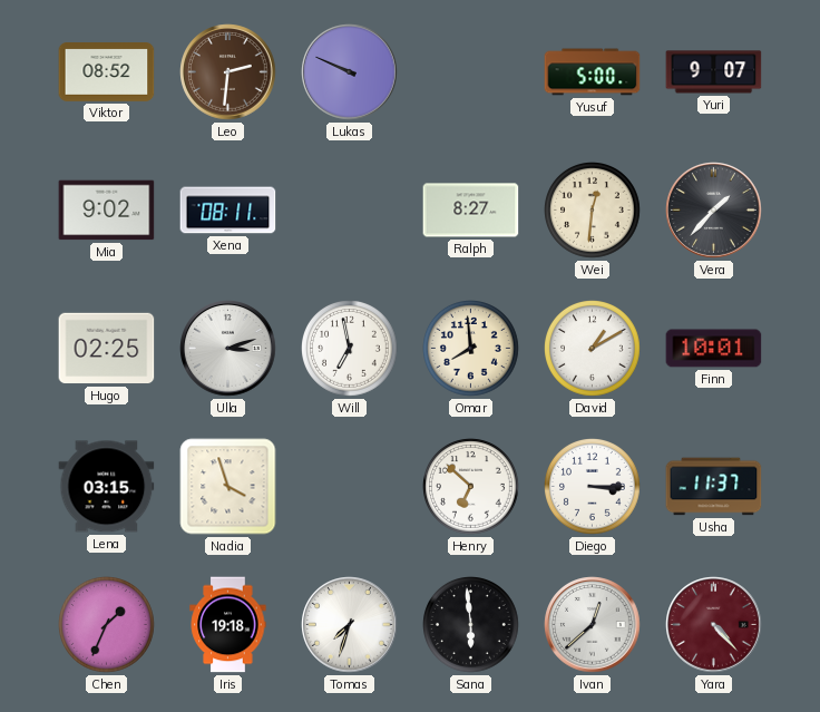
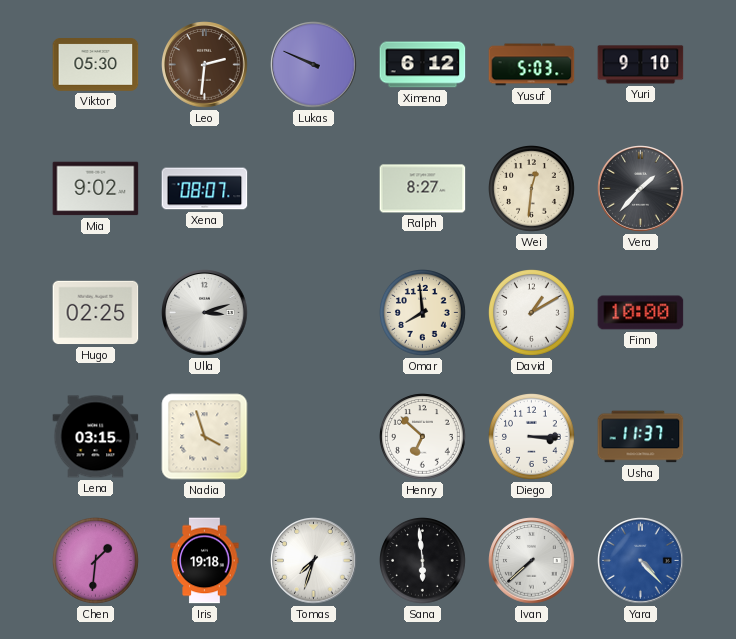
Viktor: 08:52 -> 05:30
Ximena: none -> 6:12
Yusuf: 5:00 -> 5:03
Yuri: 9:07 -> 9:10
Xena: 08:11 -> 08:07
Will: 6:58 -> none
Finn: 10:01 -> 10:00
Chen: 1:34 -> 1:31
Ivan: 12:38 -> 7:38
Yara dial: burgundy -> blue
